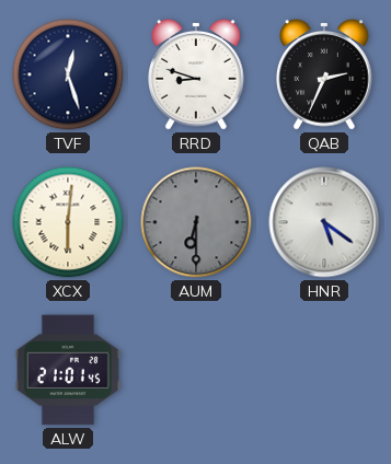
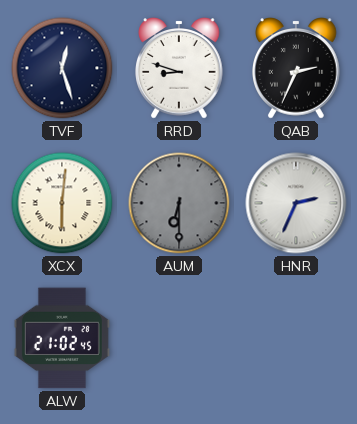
HNR: 5:21 -> 2:34
ALW: 21:01 -> 21:02
